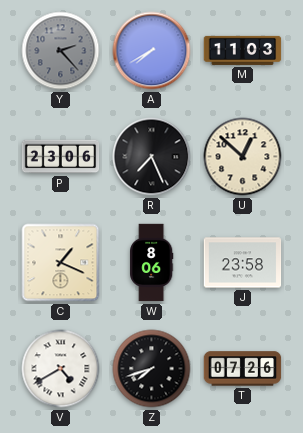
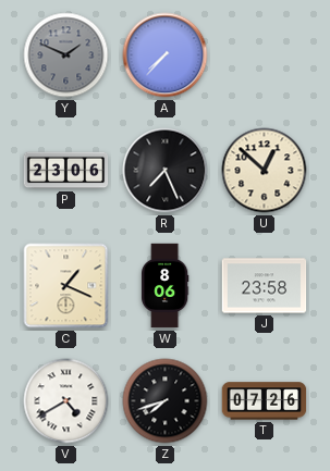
Y: 2:23 -> 1:49
A: 7:40 -> 7:37
M: 11:03 -> none
